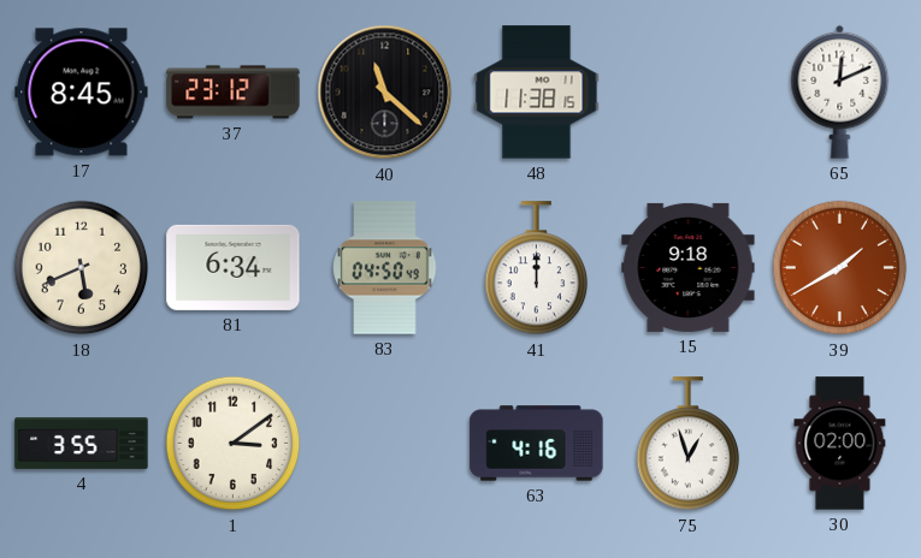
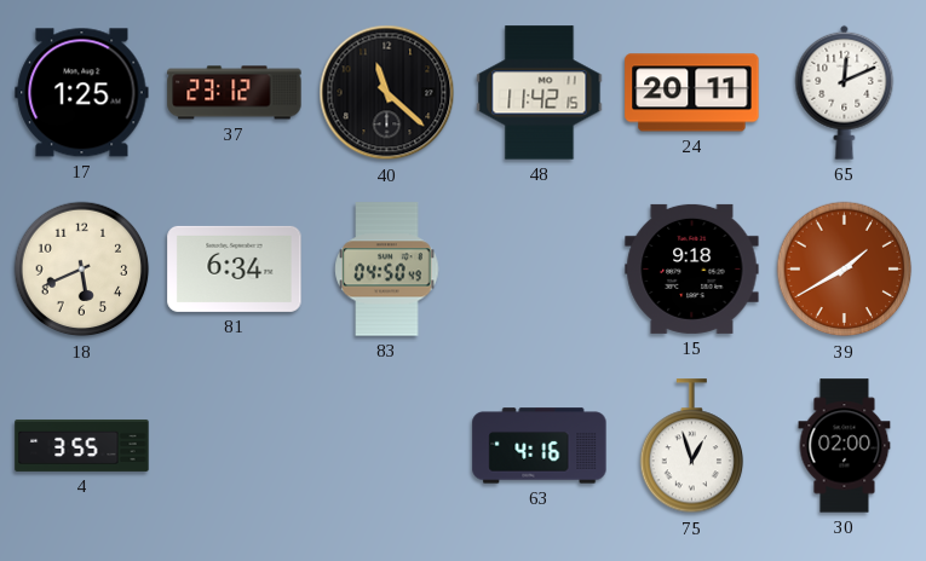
17: 8:45 -> 1:25
48: 11:38 -> 11:42
24: none -> 20:11
41: 12:00 -> none
1: 3:09 -> none
